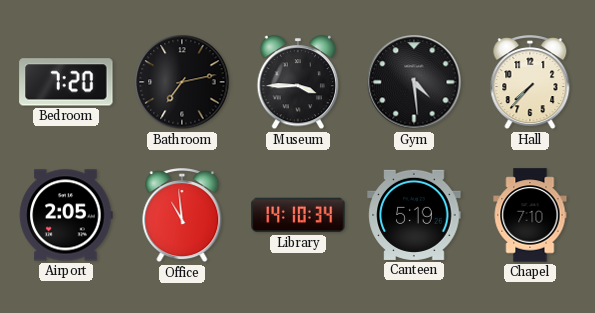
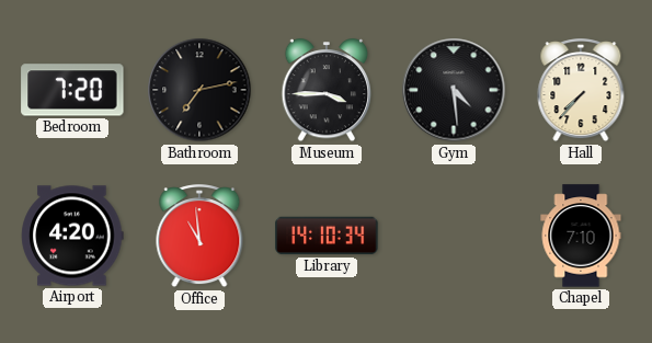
Airport: 2:05 -> 4:20
Canteen: 5:19 -> none
